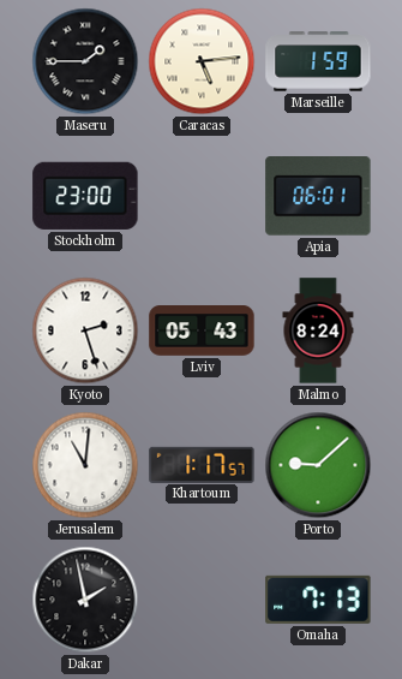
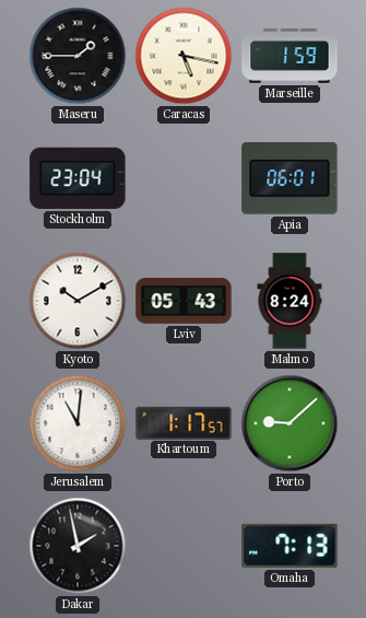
Caracas: 5:14 -> 5:17
Stockholm: 23:00 -> 23:04
Kyoto: 2:27 -> 10:10
